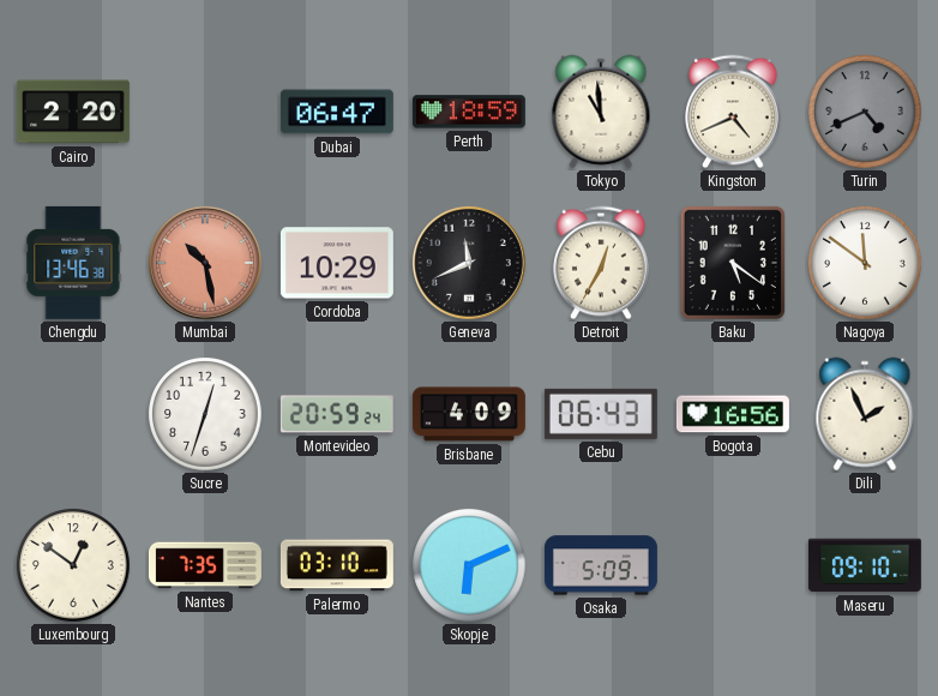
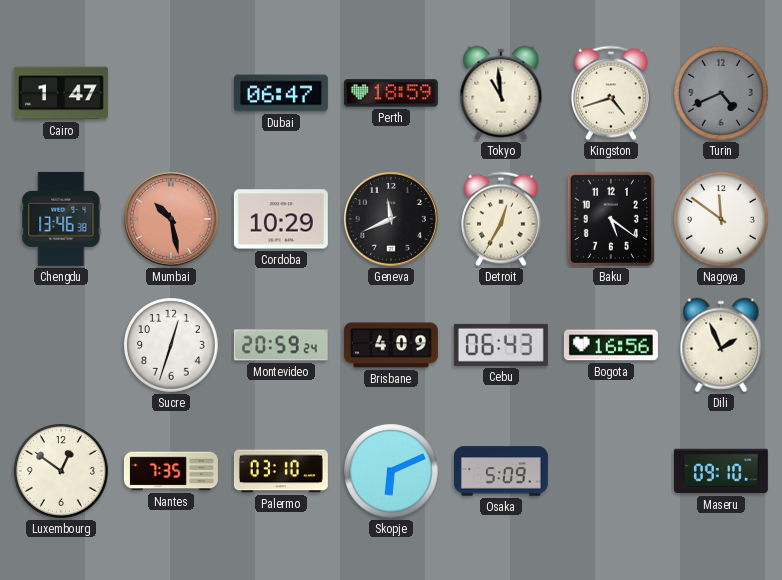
Cairo: 2:20 -> 1:47
Kingston: 4:41 -> 4:42
